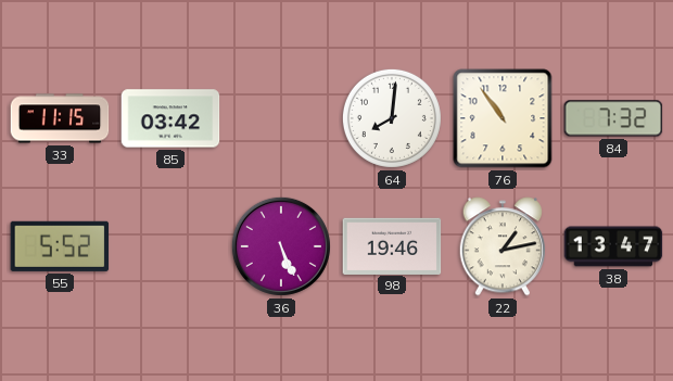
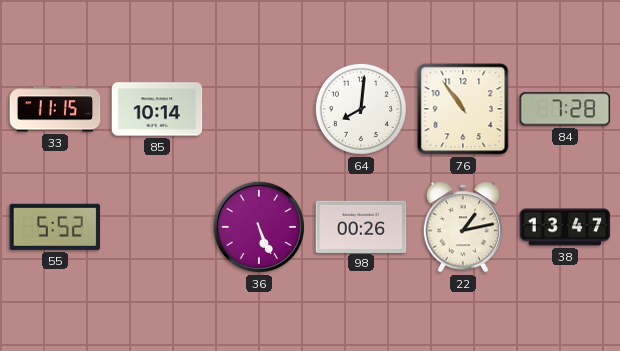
85: 03:42 -> 10:14
84: 7:32 -> 7:28
98: 19:46 -> 00:26
